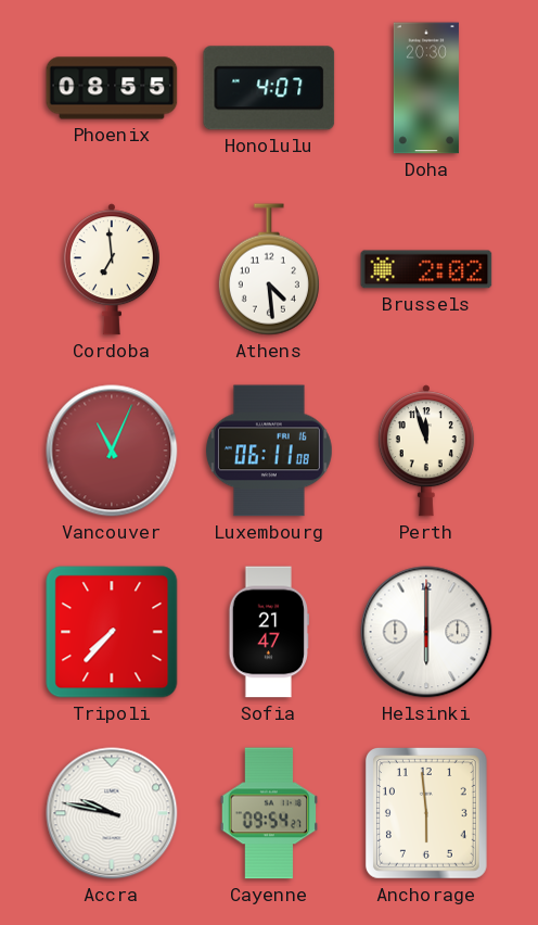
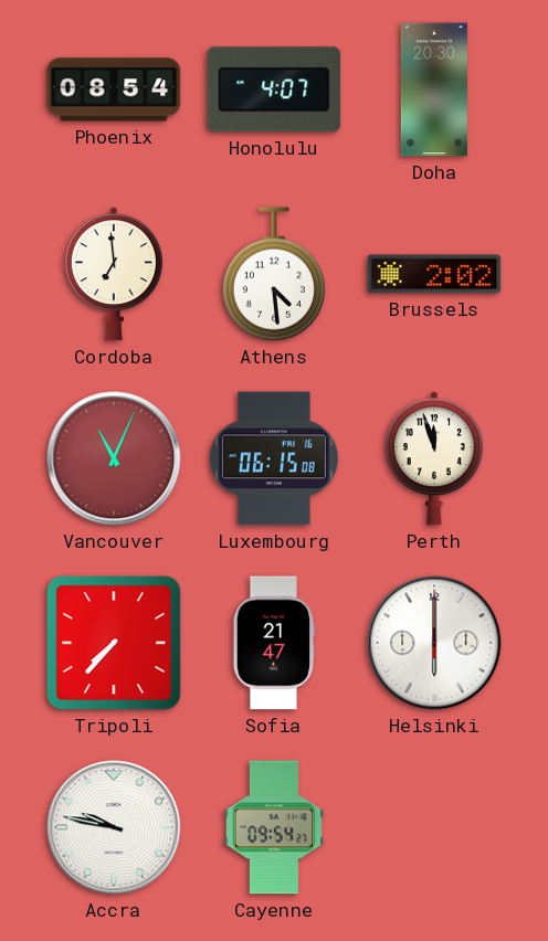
Phoenix: 08:55 -> 08:54
Luxembourg: 06:11 -> 06:15
Anchorage: 5:59 -> none
